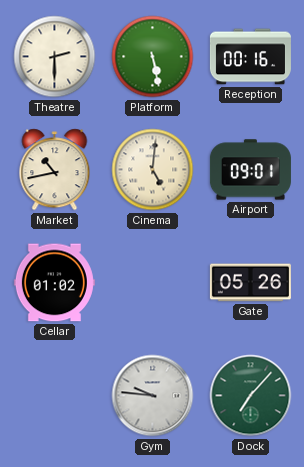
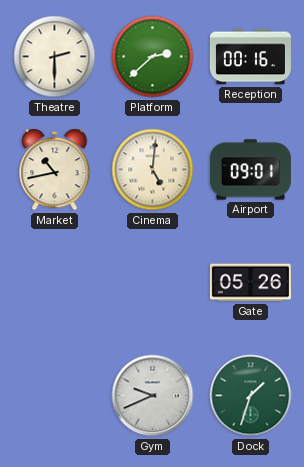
Platform: 5:28 -> 2:38
Cellar: 01:02 -> none
Gym: 9:46 -> 9:41
Dock: 7:07 -> 1:33
